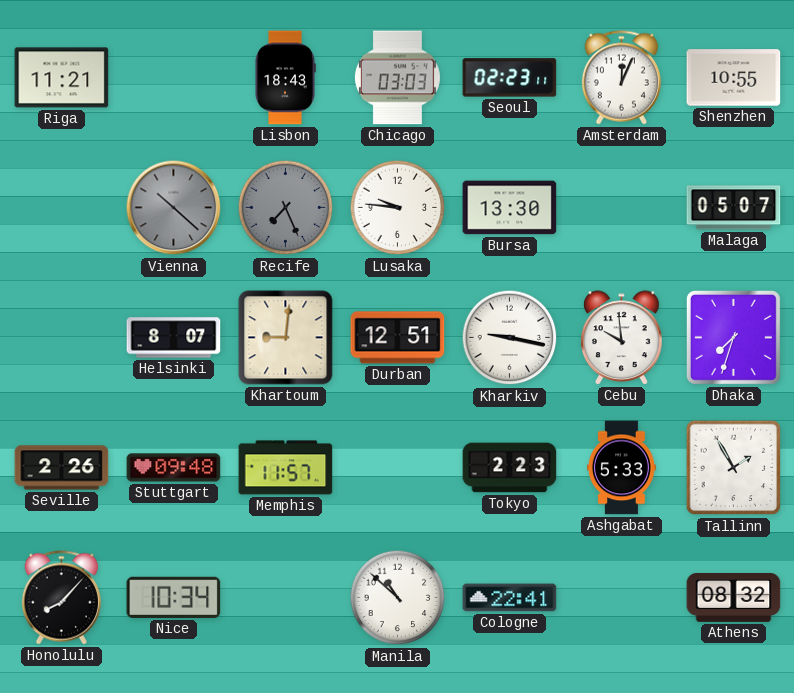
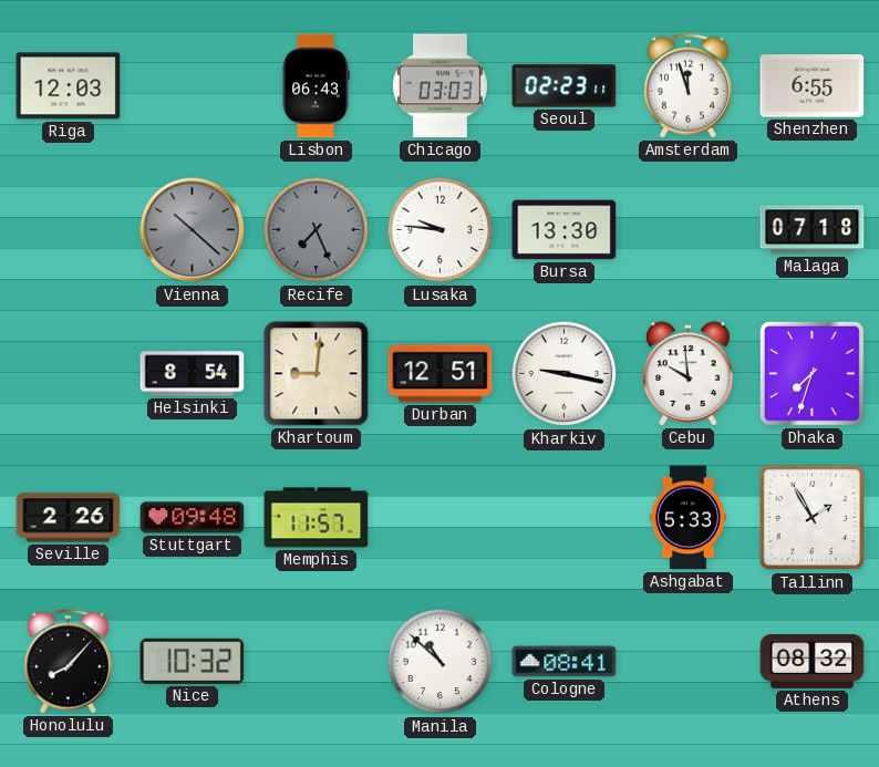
Riga: 11:21 -> 12:03
Lisbon: 18:43 -> 06:43
Amsterdam: 12:04 -> 11:57
Shenzhen: 10:55 -> 6:55
Malaga: 05:07 -> 07:18
Helsinki: 8:07 -> 8:54
Tokyo: 2:23 -> none
Nice: 10:34 -> 10:32
Cologne: 22:41 -> 08:41
